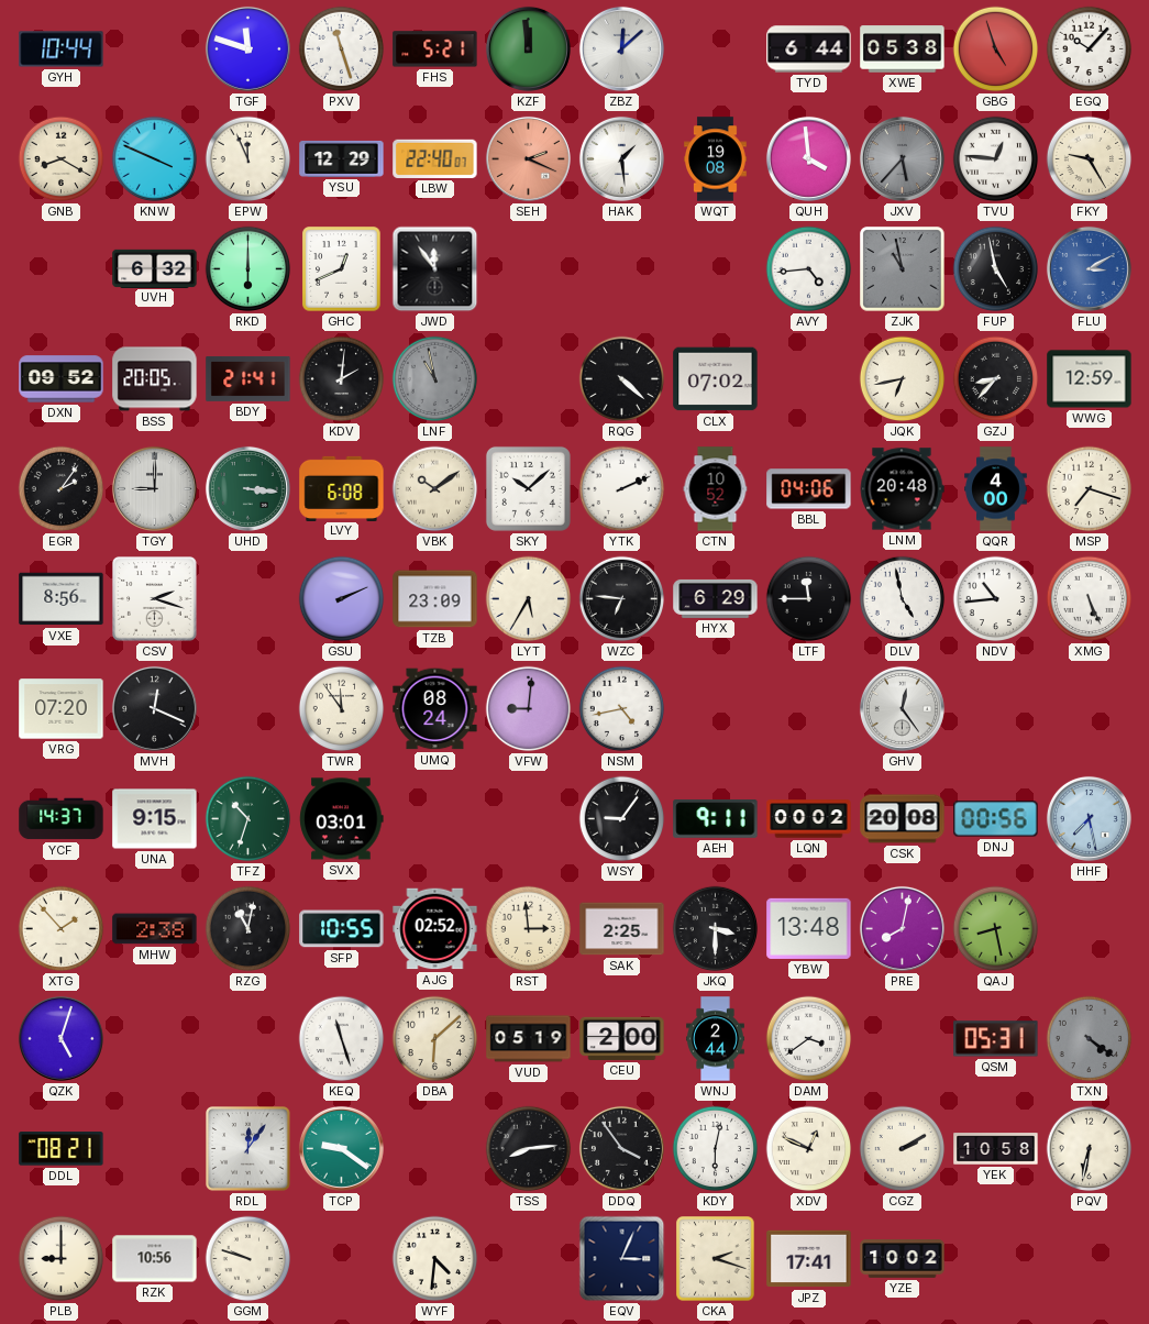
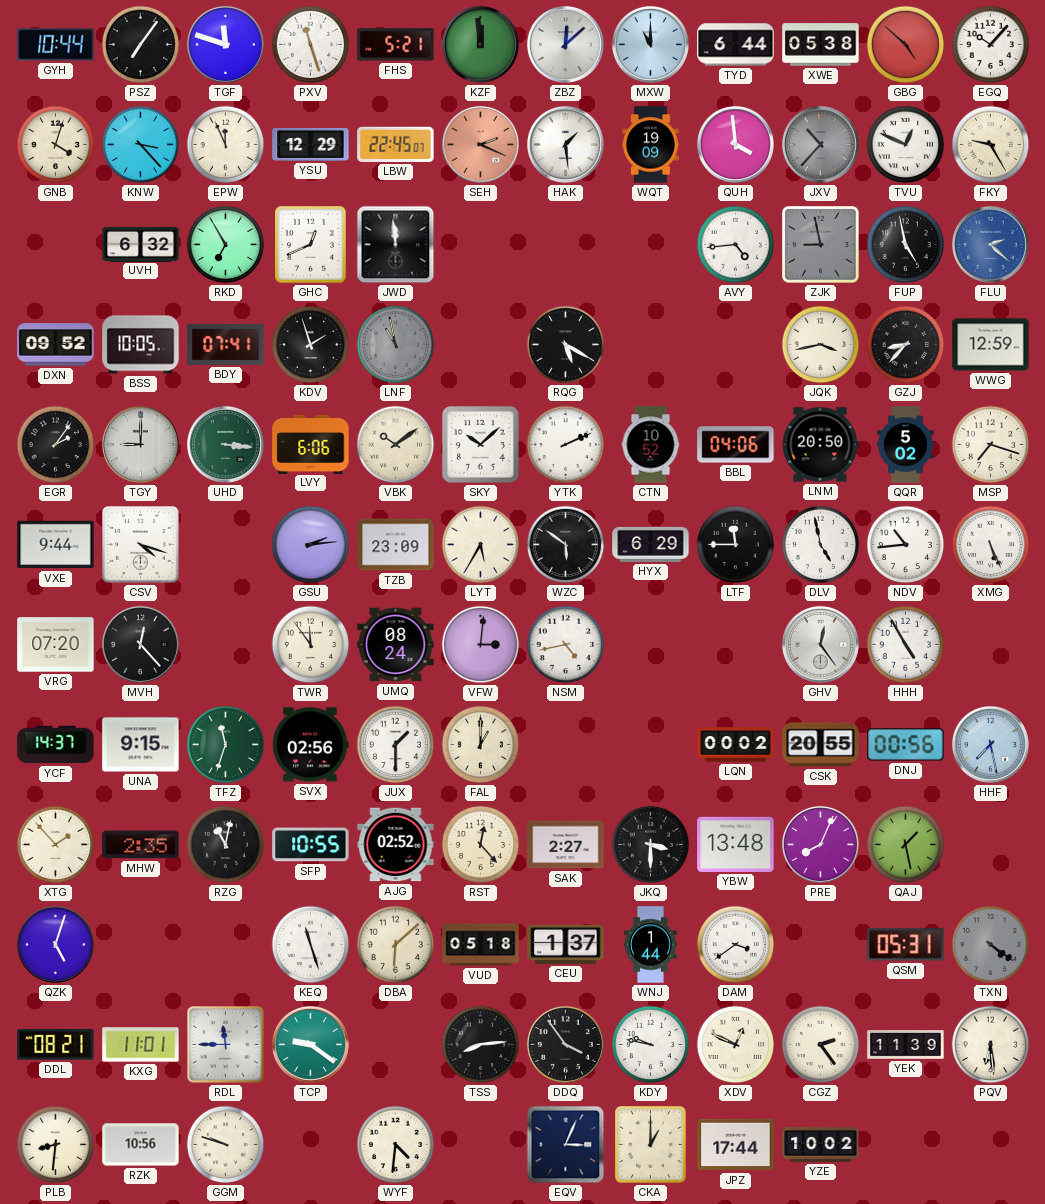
PSZ: none -> 7:06
MXW: none -> 11:00
GBG: 4:57 -> 4:52
GNB: 8:20 -> 4:03
KNW: 3:49 -> 3:23
LBW: 22:40 -> 22:45
WQT: 19:08 -> 19:09
JXV: 5:37 -> 10:37
TVU: 12:46 -> 12:49
RKD: 6:00 -> 6:55
JWD: 11:54 -> 11:59
ZJK: 10:58 -> 8:58
FLU: 3:10 -> 2:22
BSS: 20:05 -> 10:05
BDY: 21:41 -> 07:41
KDV: 2:01 -> 1:57
RQG: 4:22 -> 5:20
CLX: 07:02 -> none
JQK: 6:43 -> 3:43
LVY: 6:08 -> 6:06
LNM: 20:48 -> 20:50
QQR: 4:00 -> 5:02
VXE: 8:56 -> 9:44
CSV: 2:18 -> 4:18
GSU: 2:11 -> 2:14
WZC: 6:46 -> 5:51
MVH: 12:19 -> 12:23
VFW: 9:01 -> 3:01
HHH: none -> 4:55
TFZ: 10:33 -> 11:33
SVX: 03:01 -> 02:56
JUX: none -> 1:30
FAL: none -> 1:00
WSY: 9:06 -> none
AEH: 9:11 -> none
CSK: 20:08 -> 20:55
MHW: 2:38 -> 2:35
RST: 2:59 -> 12:23
SAK: 2:25 -> 2:27
PRE: 8:02 -> 8:04
QAJ: 8:28 -> 1:28
VUD: 05:19 -> 05:18
CEU: 2:00 -> 1:37
WNJ: 2:44 -> 1:44
KXG: none -> 11:01
RDL: 12:06 -> 11:45
KDY: 6:02 -> 9:47
CGZ: 2:10 -> 2:24
YEK: 10:58 -> 11:39
PQV: 6:32 -> 6:29
PLB: 9:00 -> 8:31
CKA: 2:18 -> 1:00
JPZ: 17:41 -> 17:44
